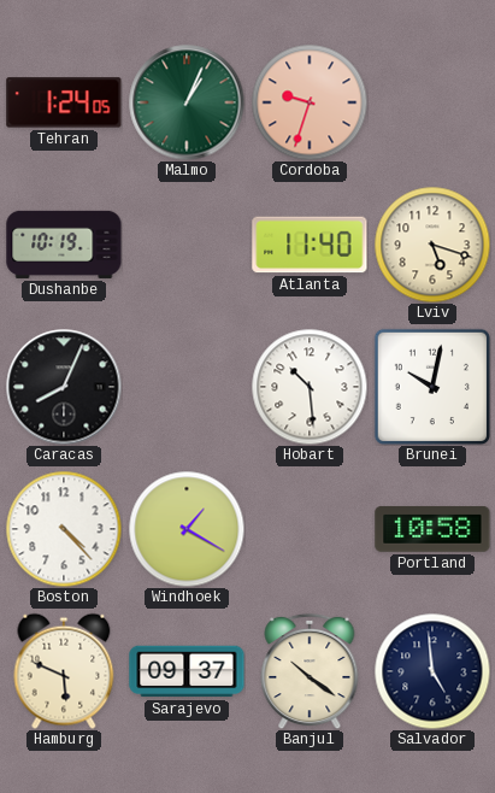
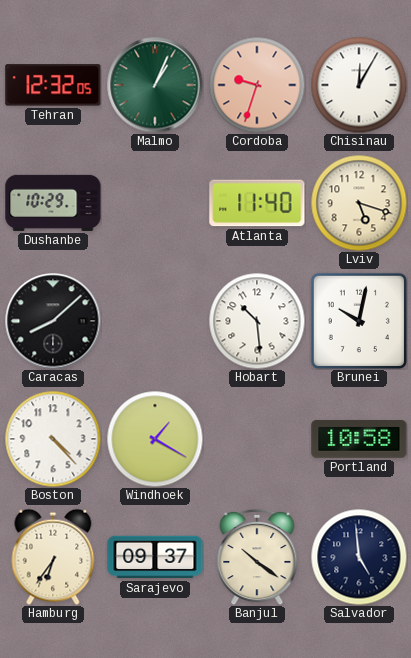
Tehran: 1:24 -> 12:32
Chisinau: none -> 12:05
Dushanbe: 10:19 -> 10:29
Caracas: 8:04 -> 8:08
Hamburg: 5:49 -> 6:36
